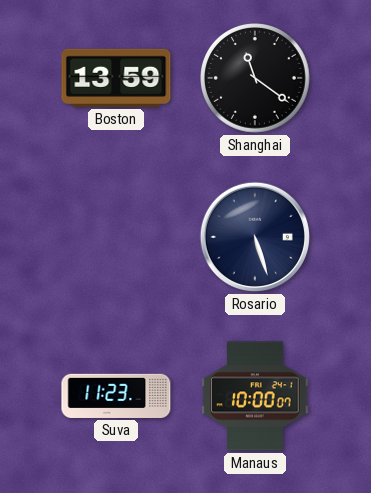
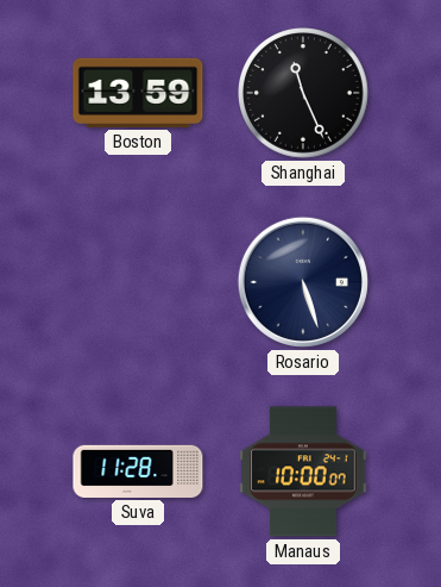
Shanghai: 11:21 -> 11:26
Suva: 11:23 -> 11:28
